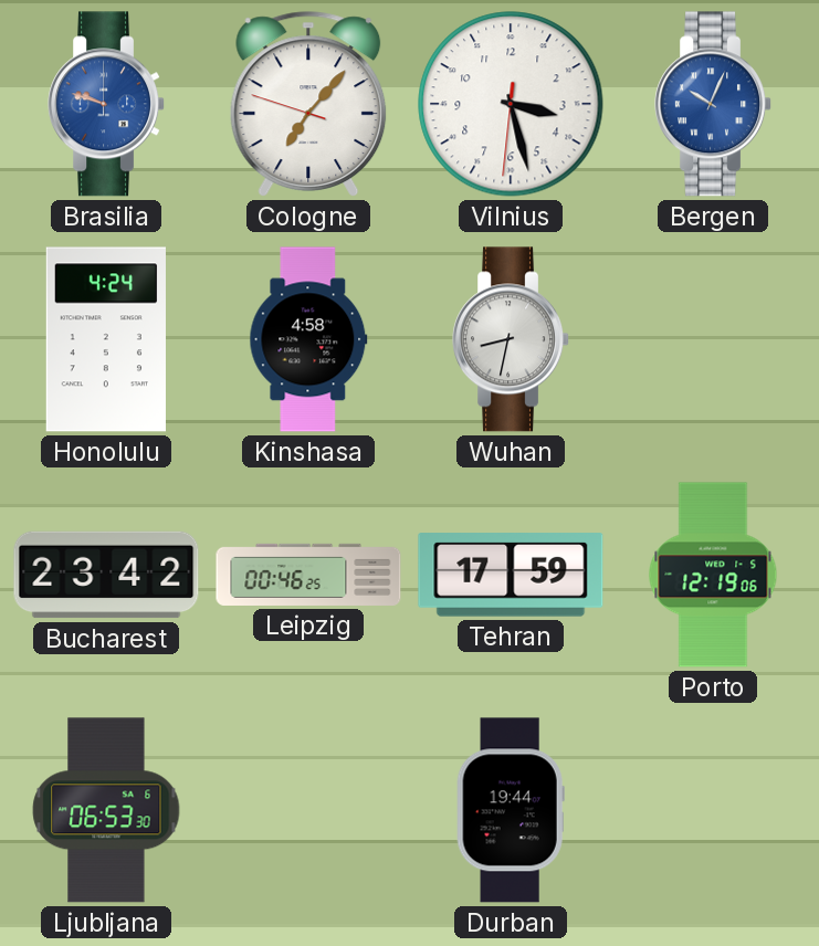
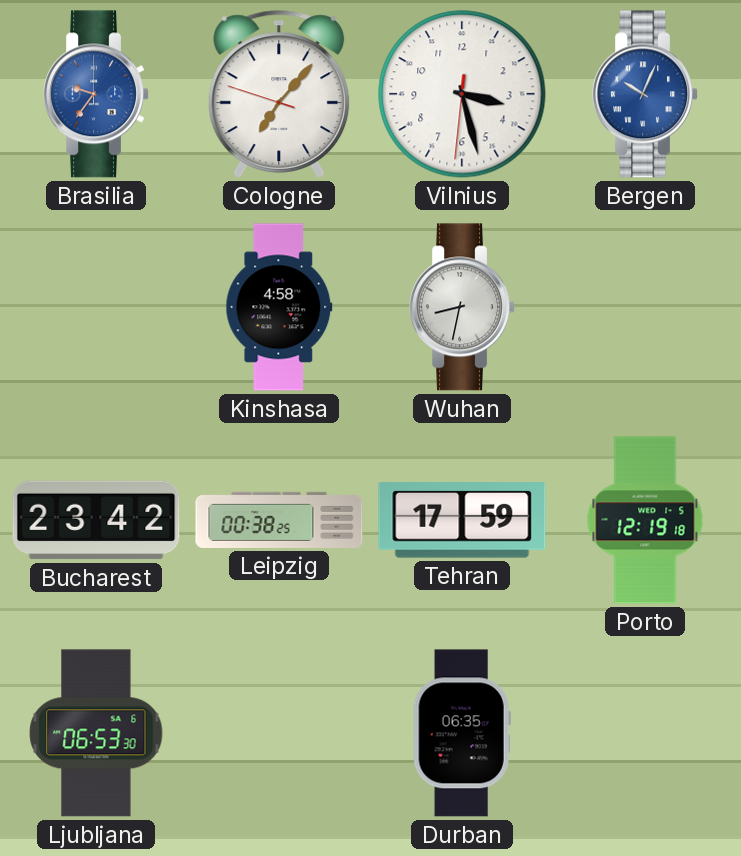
Brasilia: 9:48 -> 9:36
Honolulu: 4:24 -> none
Leipzig: 00:46 -> 00:38
Porto: 12:19:06 -> 12:19:18
Durban: 19:44 -> 06:35
